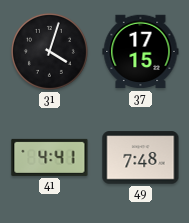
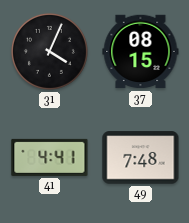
31: 4:03 -> 4:04
37: 17:15 -> 08:15
